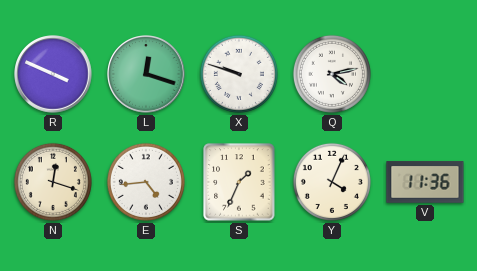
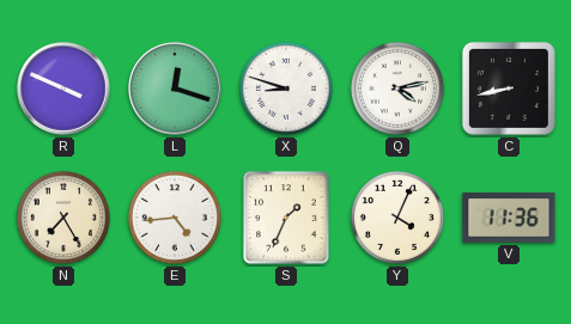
X: 9:48 -> 8:48
C: none -> 8:43
N: 12:18 -> 7:25
